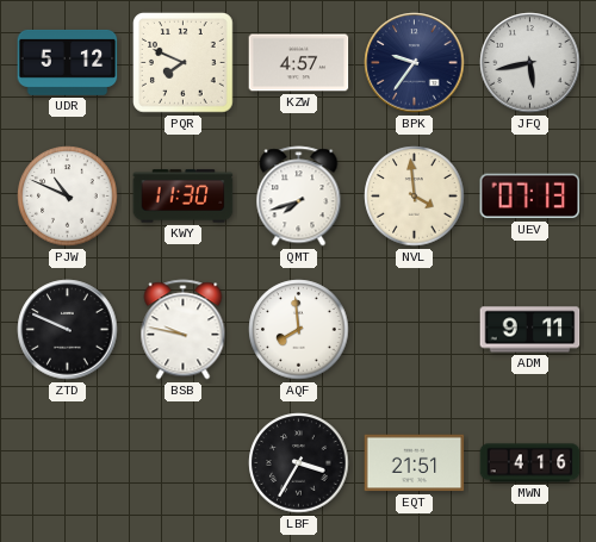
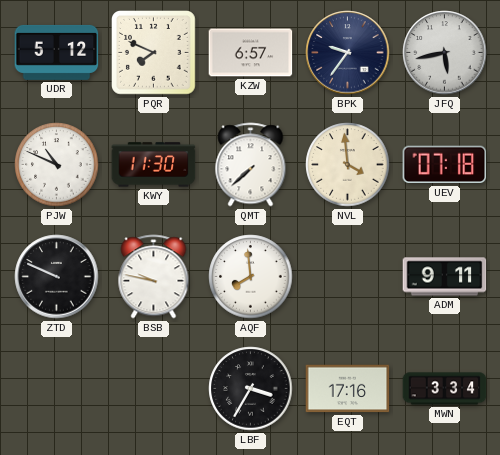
KZW: 4:57 -> 6:57
QMT: 7:42 -> 7:38
UEV: 07:13 -> 07:18
EQT: 21:51 -> 17:16
MWN: 4:16 -> 3:34
